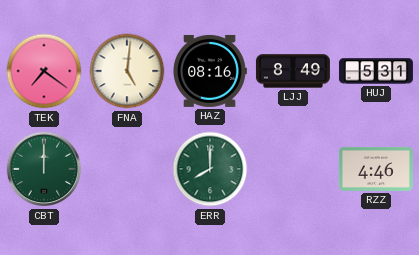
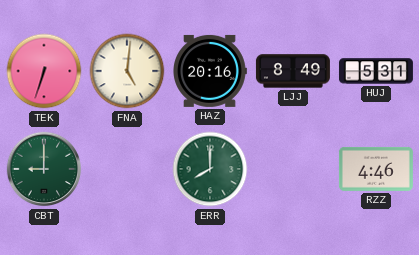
TEK: 7:21 -> 6:33
HAZ: 08:16 -> 20:16
CBT: 12:00 -> 9:00
